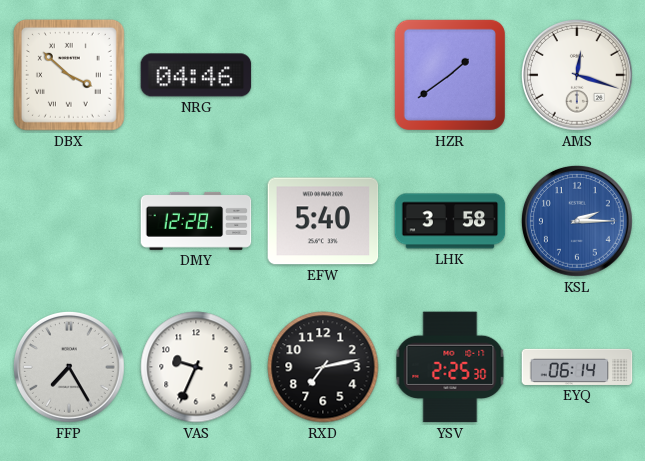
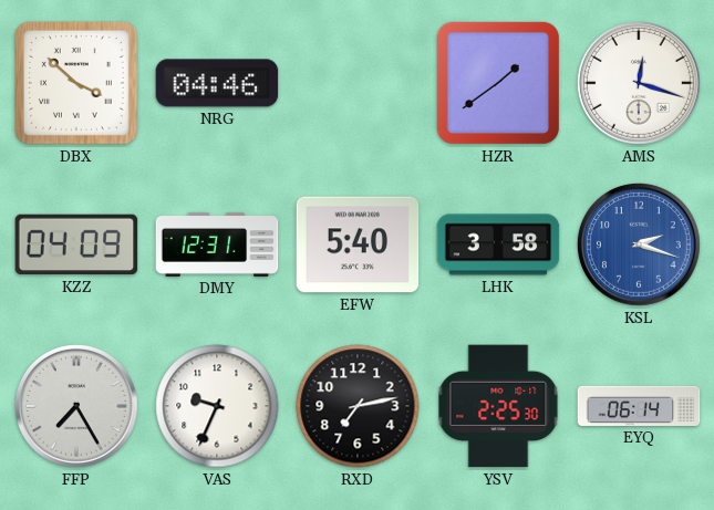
KZZ: none -> 04:09
DMY: 12:28 -> 12:31
KSL: 2:15 -> 2:18
